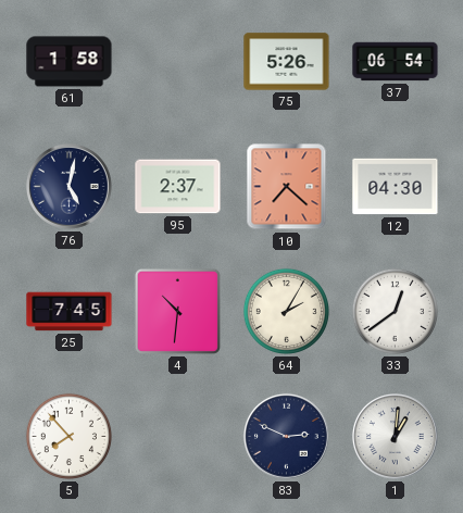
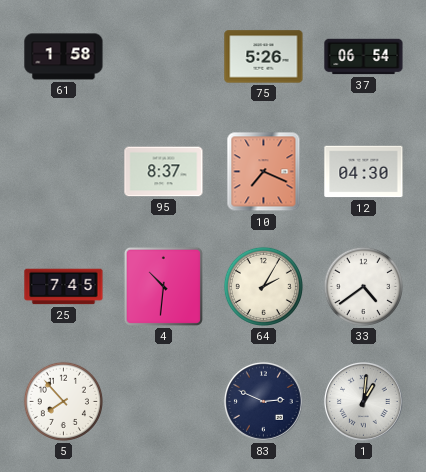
76: 5:02 -> none
95: 2:37 -> 8:37
10: 7:22 -> 7:19
33: 12:39 -> 4:39
